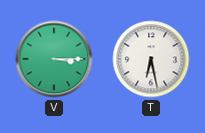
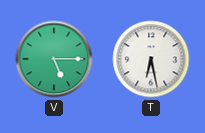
V: 3:15 -> 5:15
